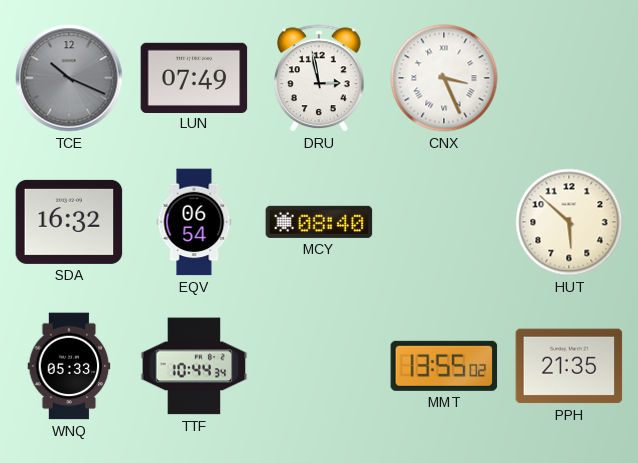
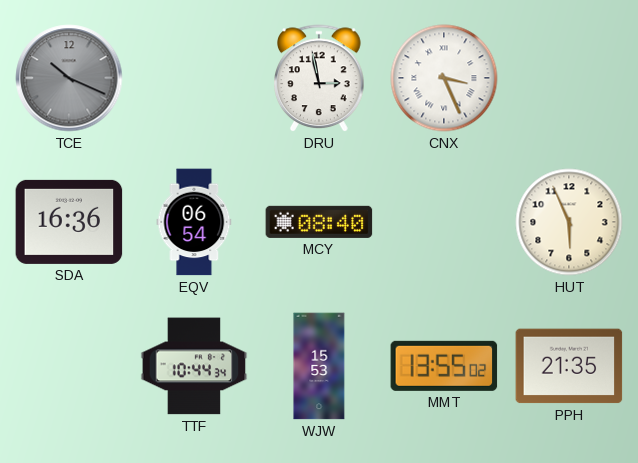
LUN: 07:49 -> none
SDA: 16:32 -> 16:36
HUT: 5:52 -> 5:56
WNQ: 05:33 -> none
WJW: none -> 15:53
